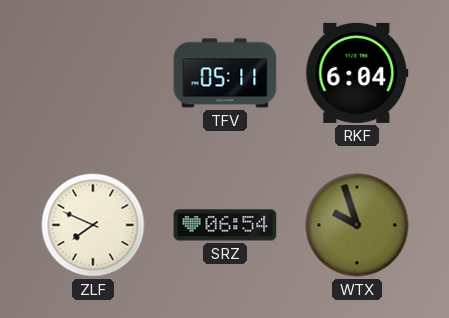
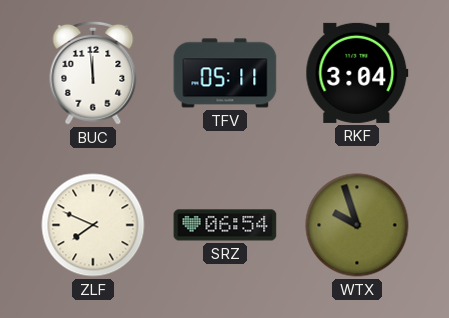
BUC: none -> 11:59
RKF: 6:04 -> 3:04
